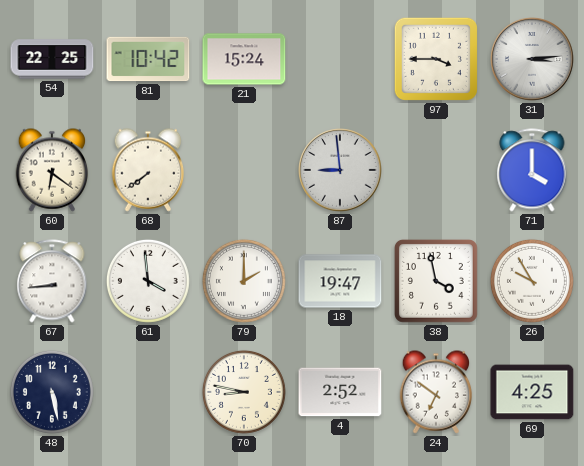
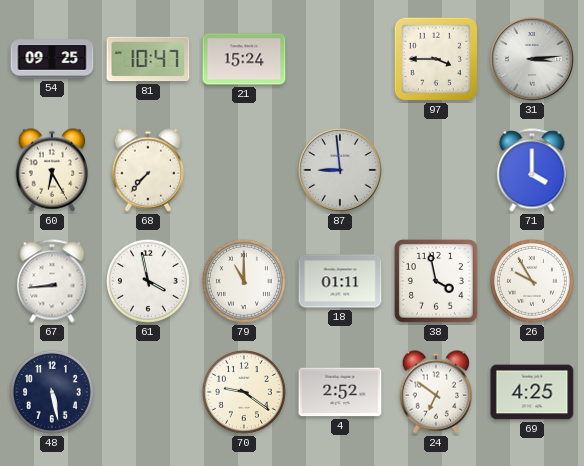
54: 22:25 -> 09:25
81: 10:42 -> 10:47
60: 6:21 -> 6:25
68: 7:39 -> 7:37
61: 3:59 -> 3:58
79: 2:00 -> 11:00
18: 19:47 -> 01:11
70: 8:47 -> 9:21
